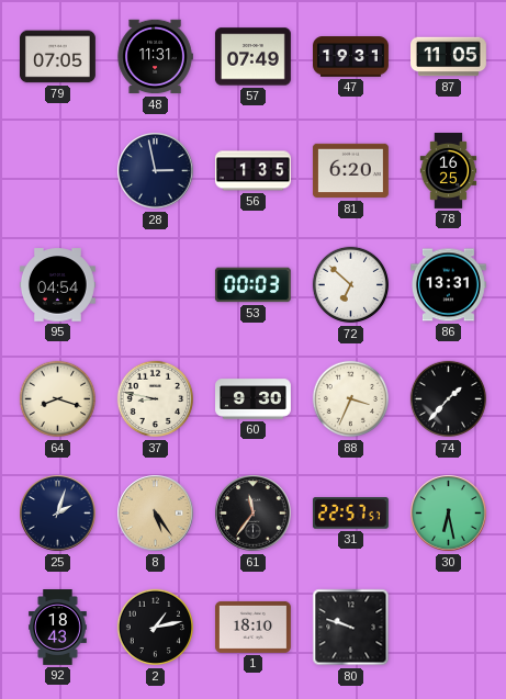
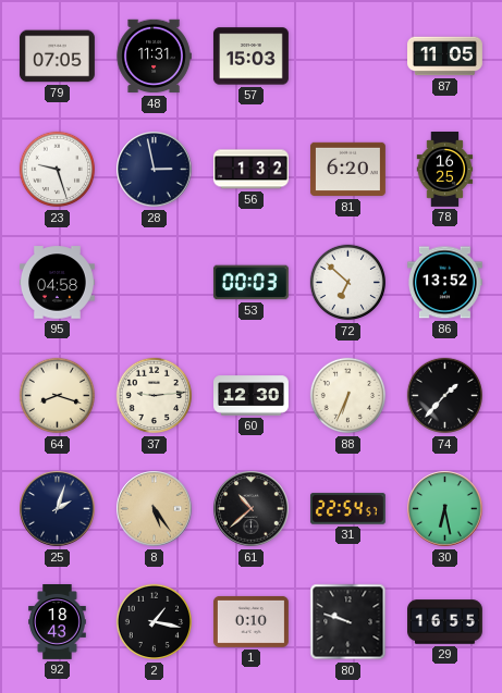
57: 07:49 -> 15:03
47: 19:31 -> none
23: none -> 9:27
56: 1:35 -> 1:32
95: 04:54 -> 04:58
86: 13:31 -> 13:52
37: 8:47 -> 9:14
60: 9:30 -> 12:30
88: 3:34 -> 6:34
61: 11:36 -> 10:38
31: 22:57 -> 22:54
2: 1:13 -> 1:17
1: 18:10 -> 0:10
29: none -> 16:55
